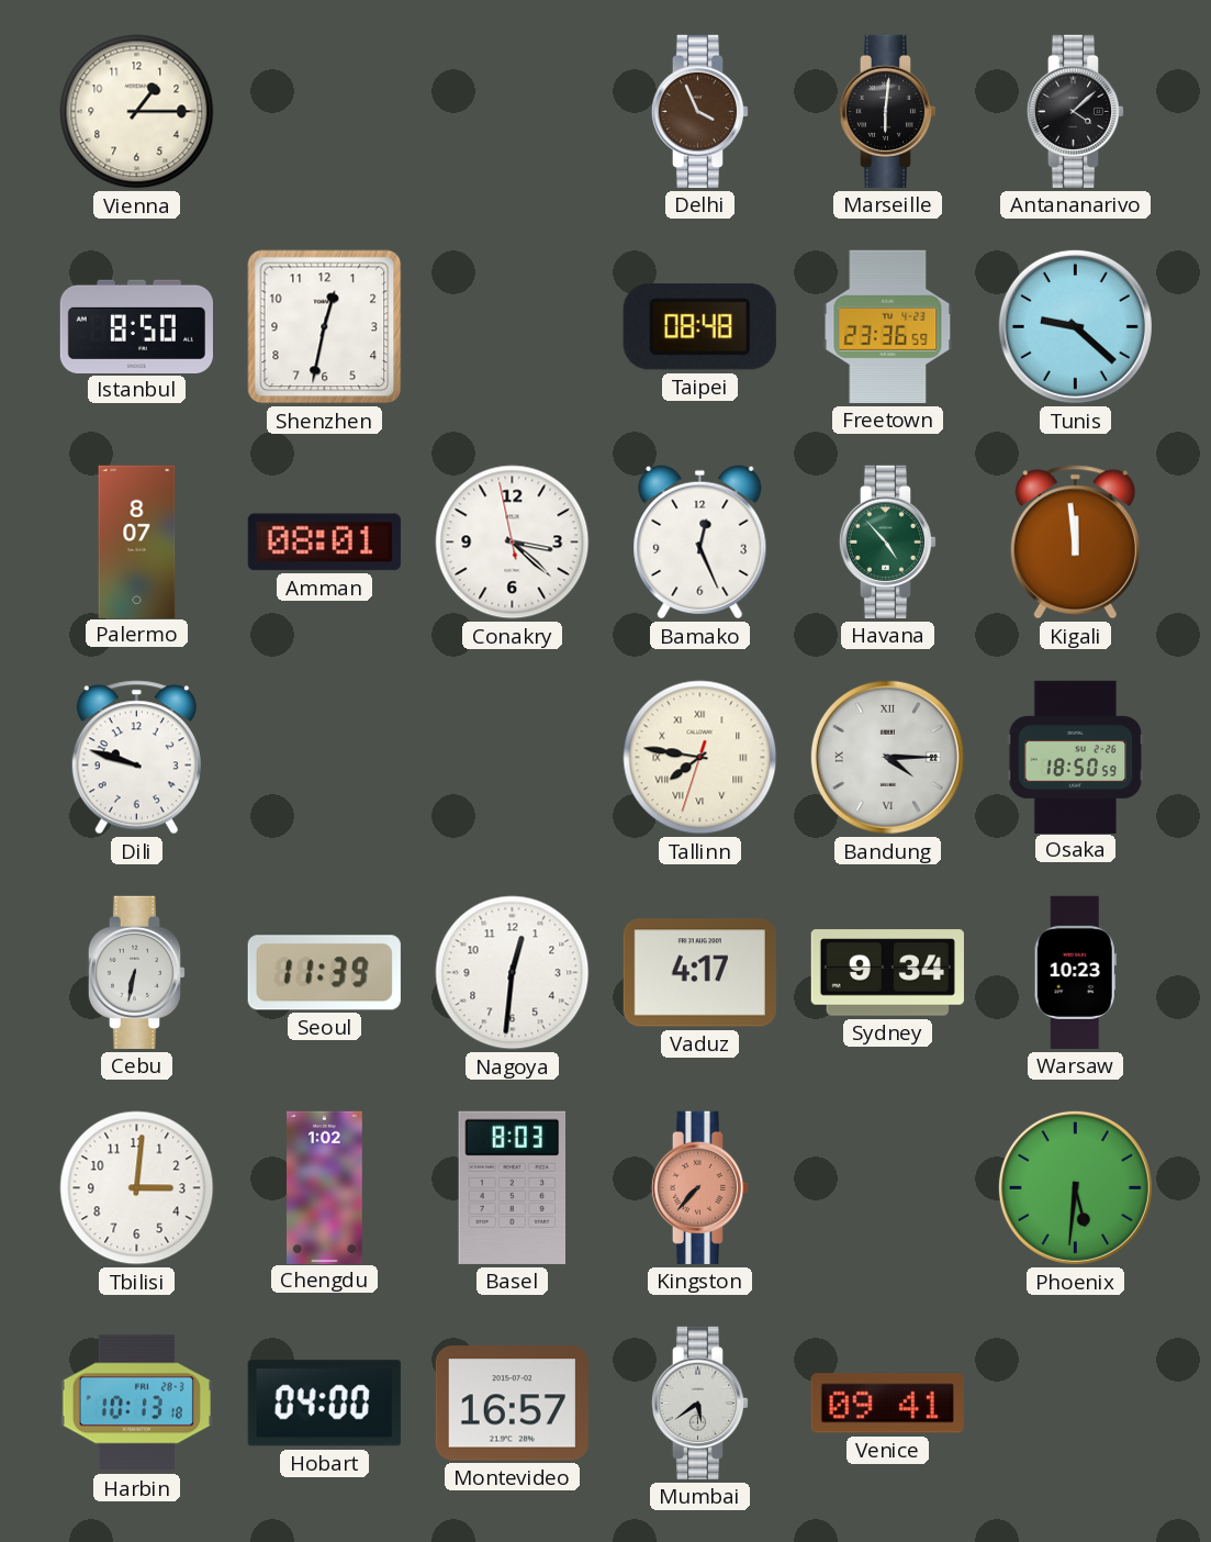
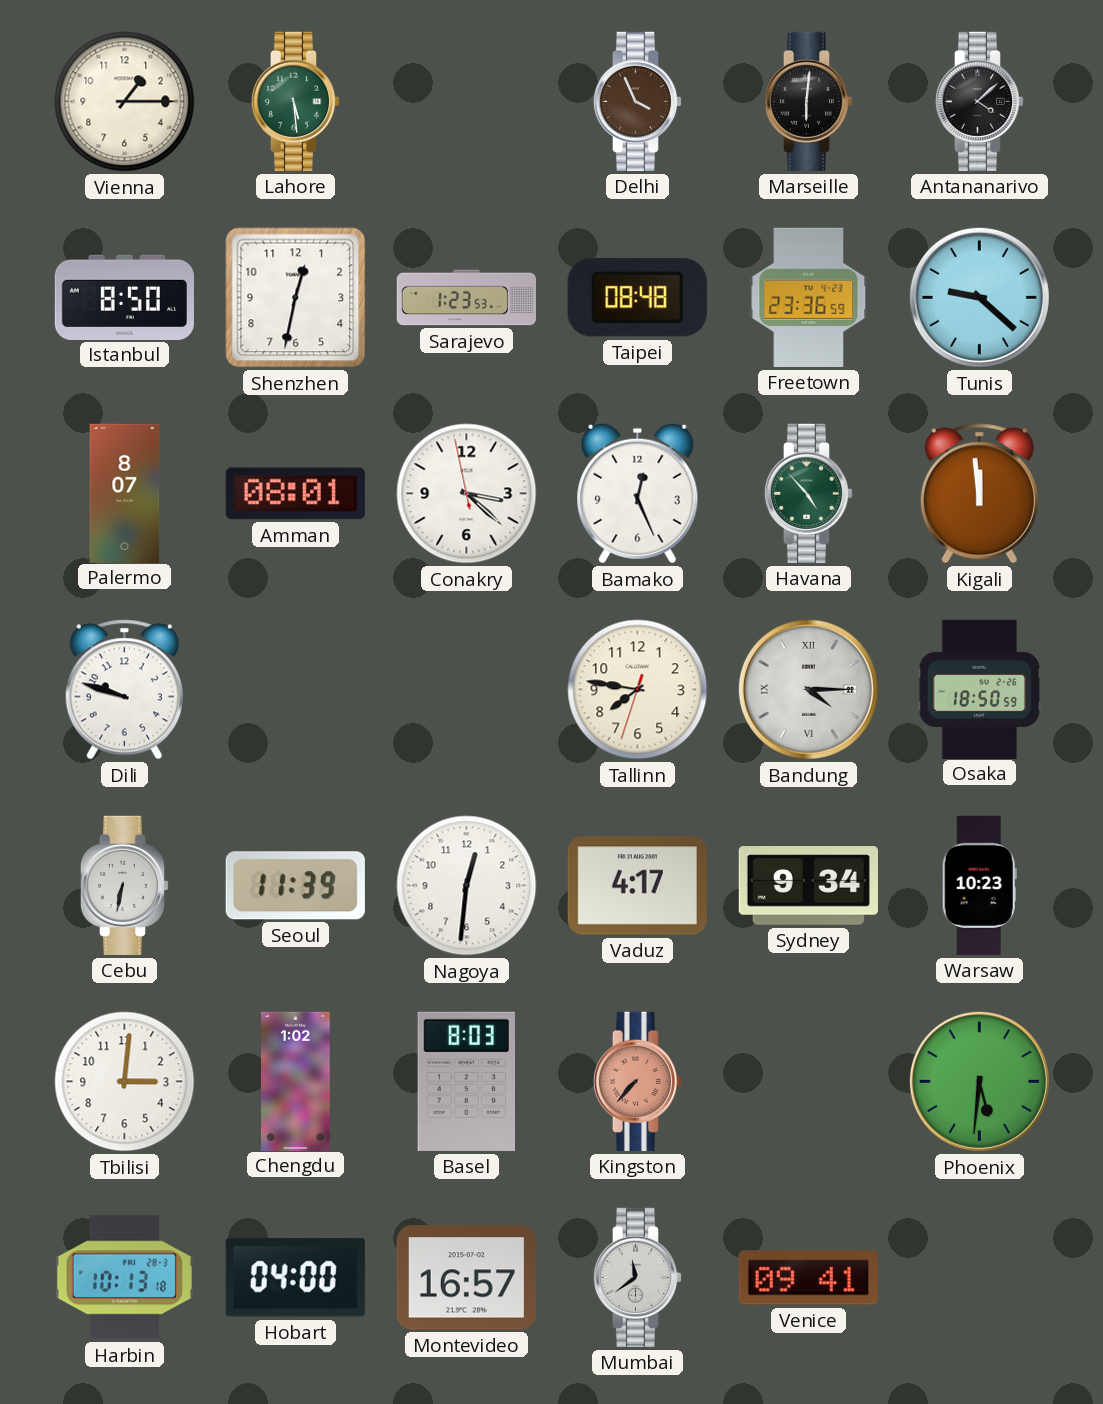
Lahore: none -> 5:29
Sarajevo: none -> 1:23
Tallinn numerals: Roman -> Arabic
Mumbai: 5:39 -> 11:39
